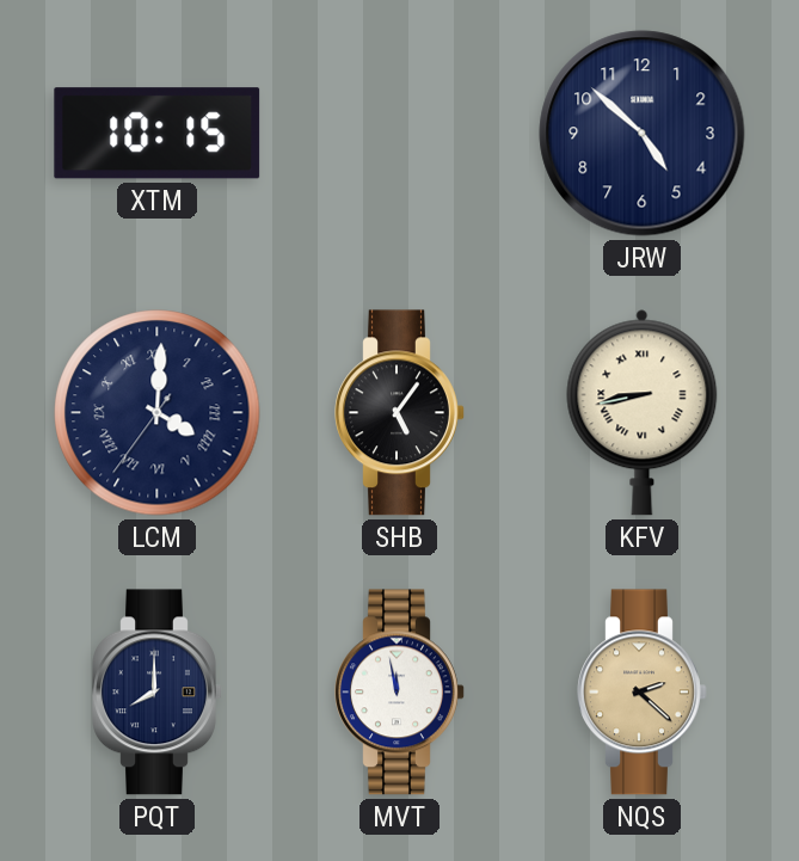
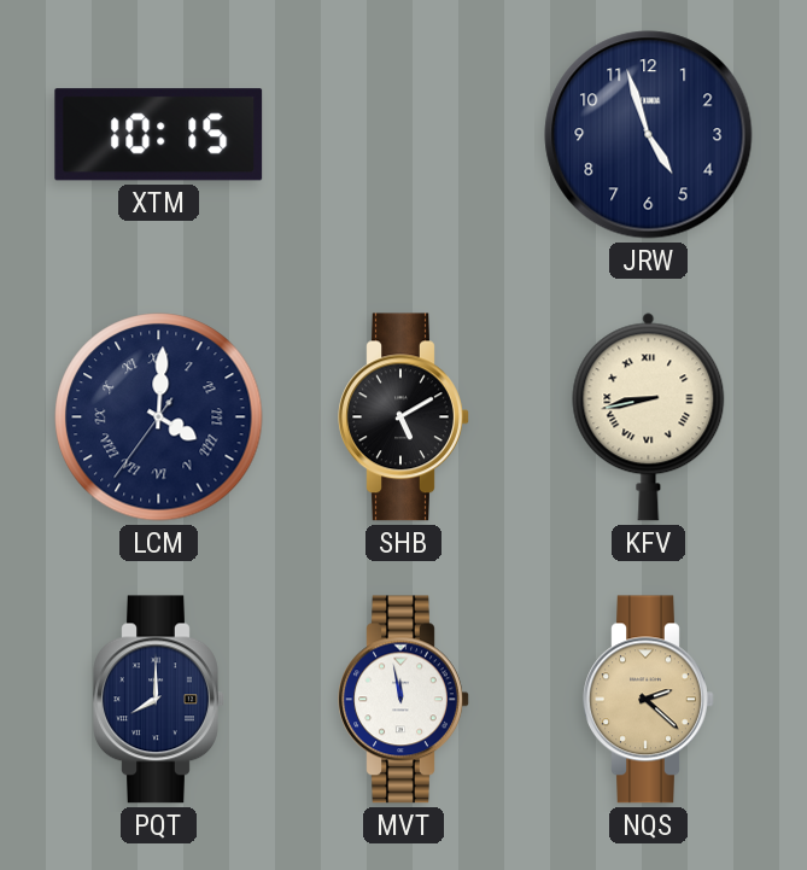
JRW: 4:52 -> 4:57
SHB: 5:06 -> 5:10
